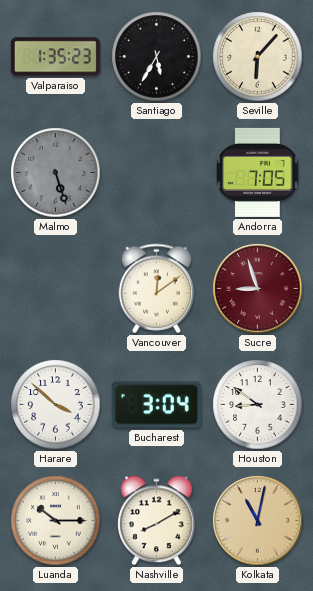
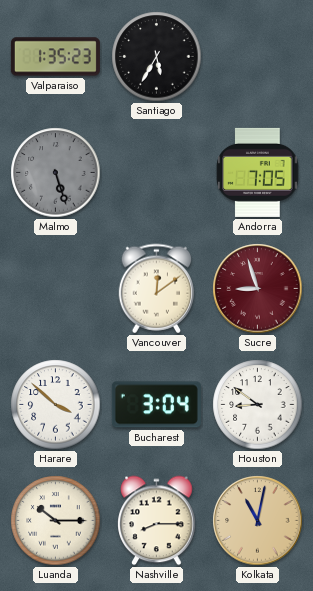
Seville: 6:07 -> none
Nashville: 8:10 -> 8:15
